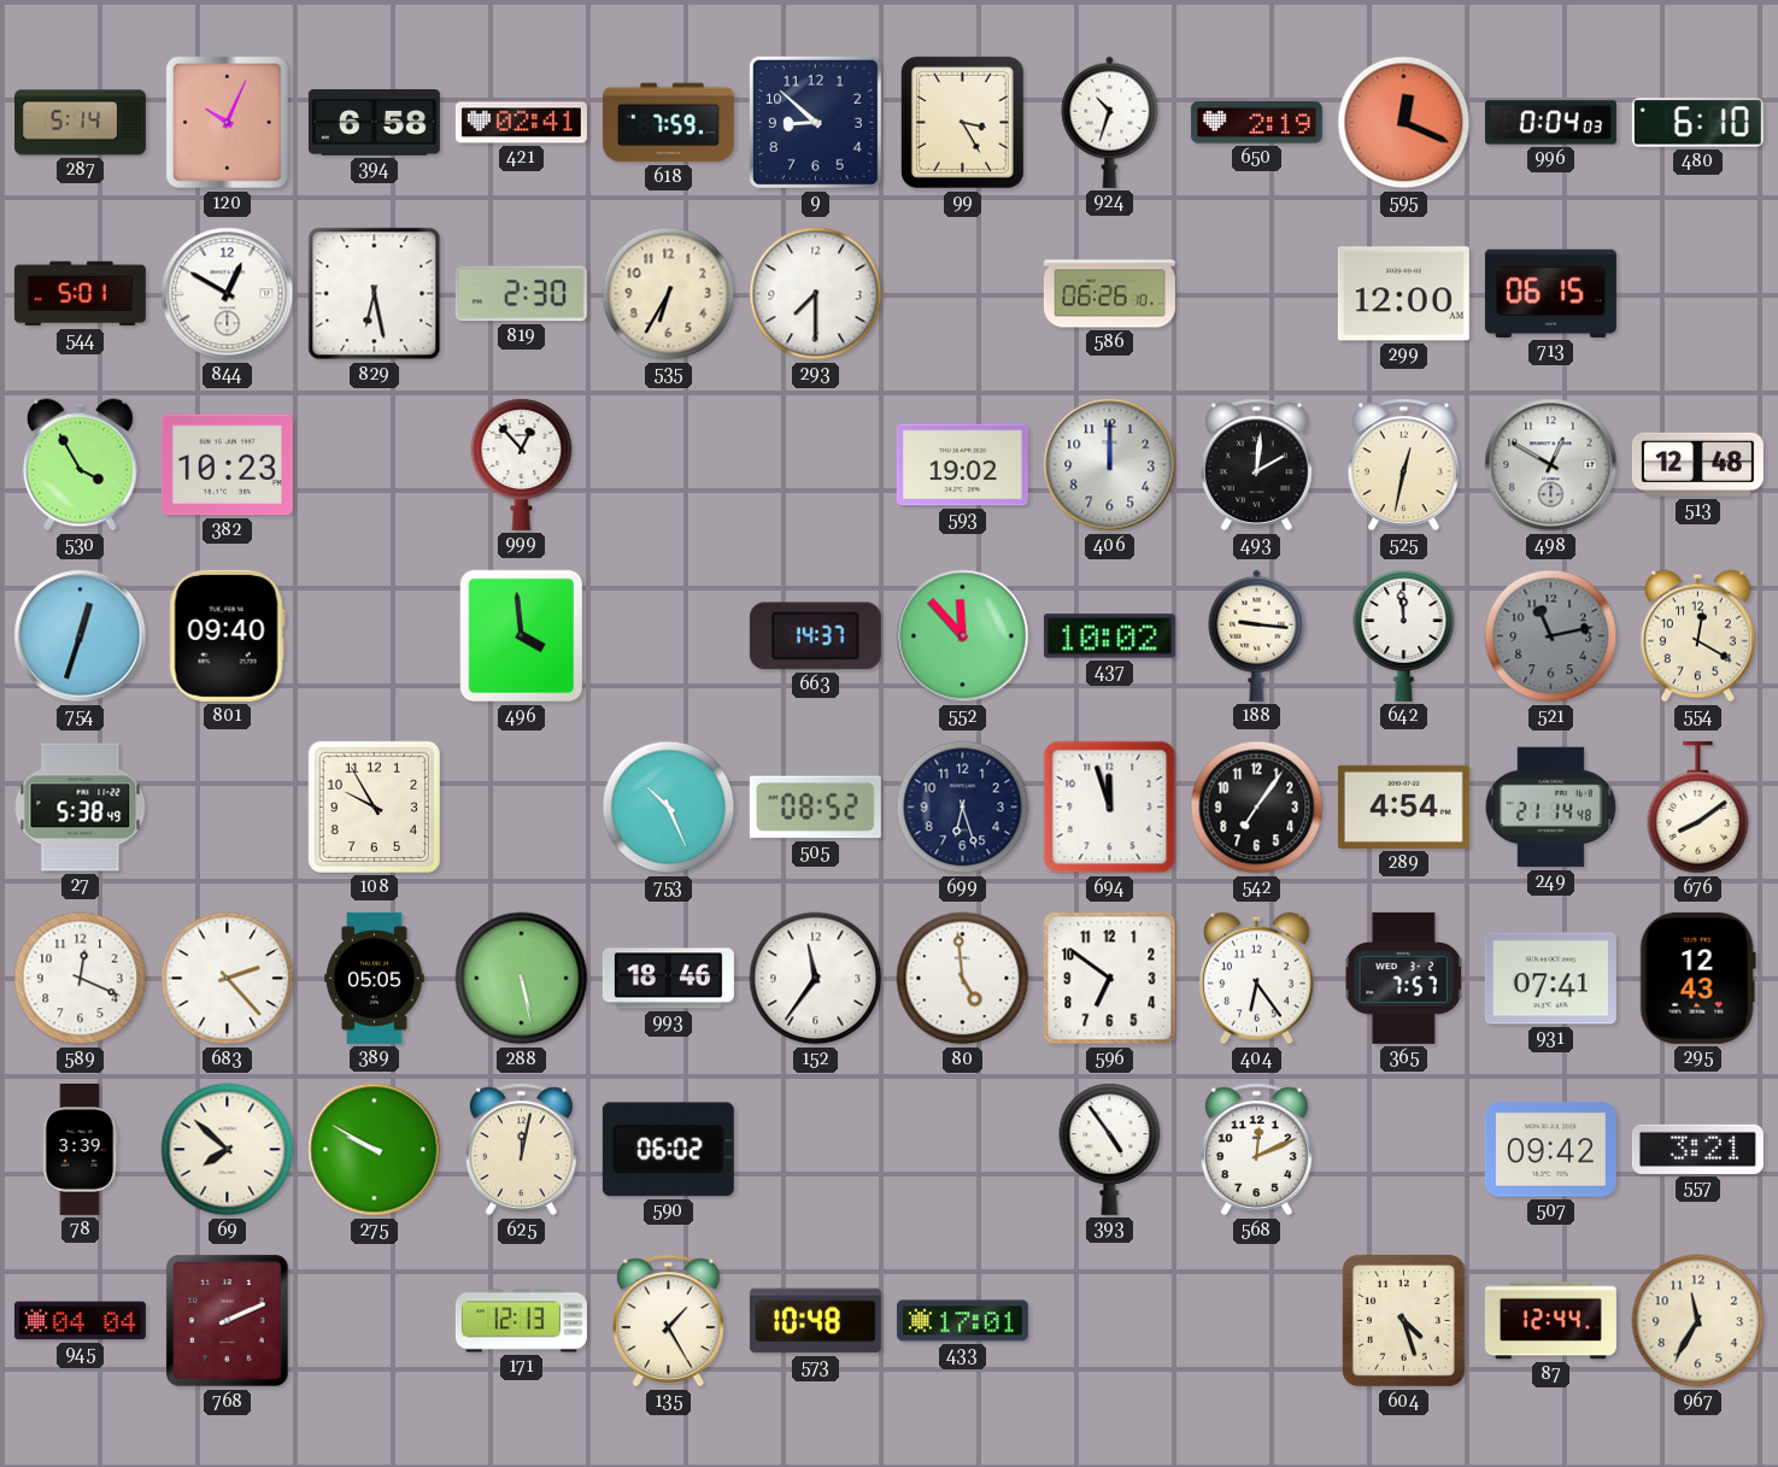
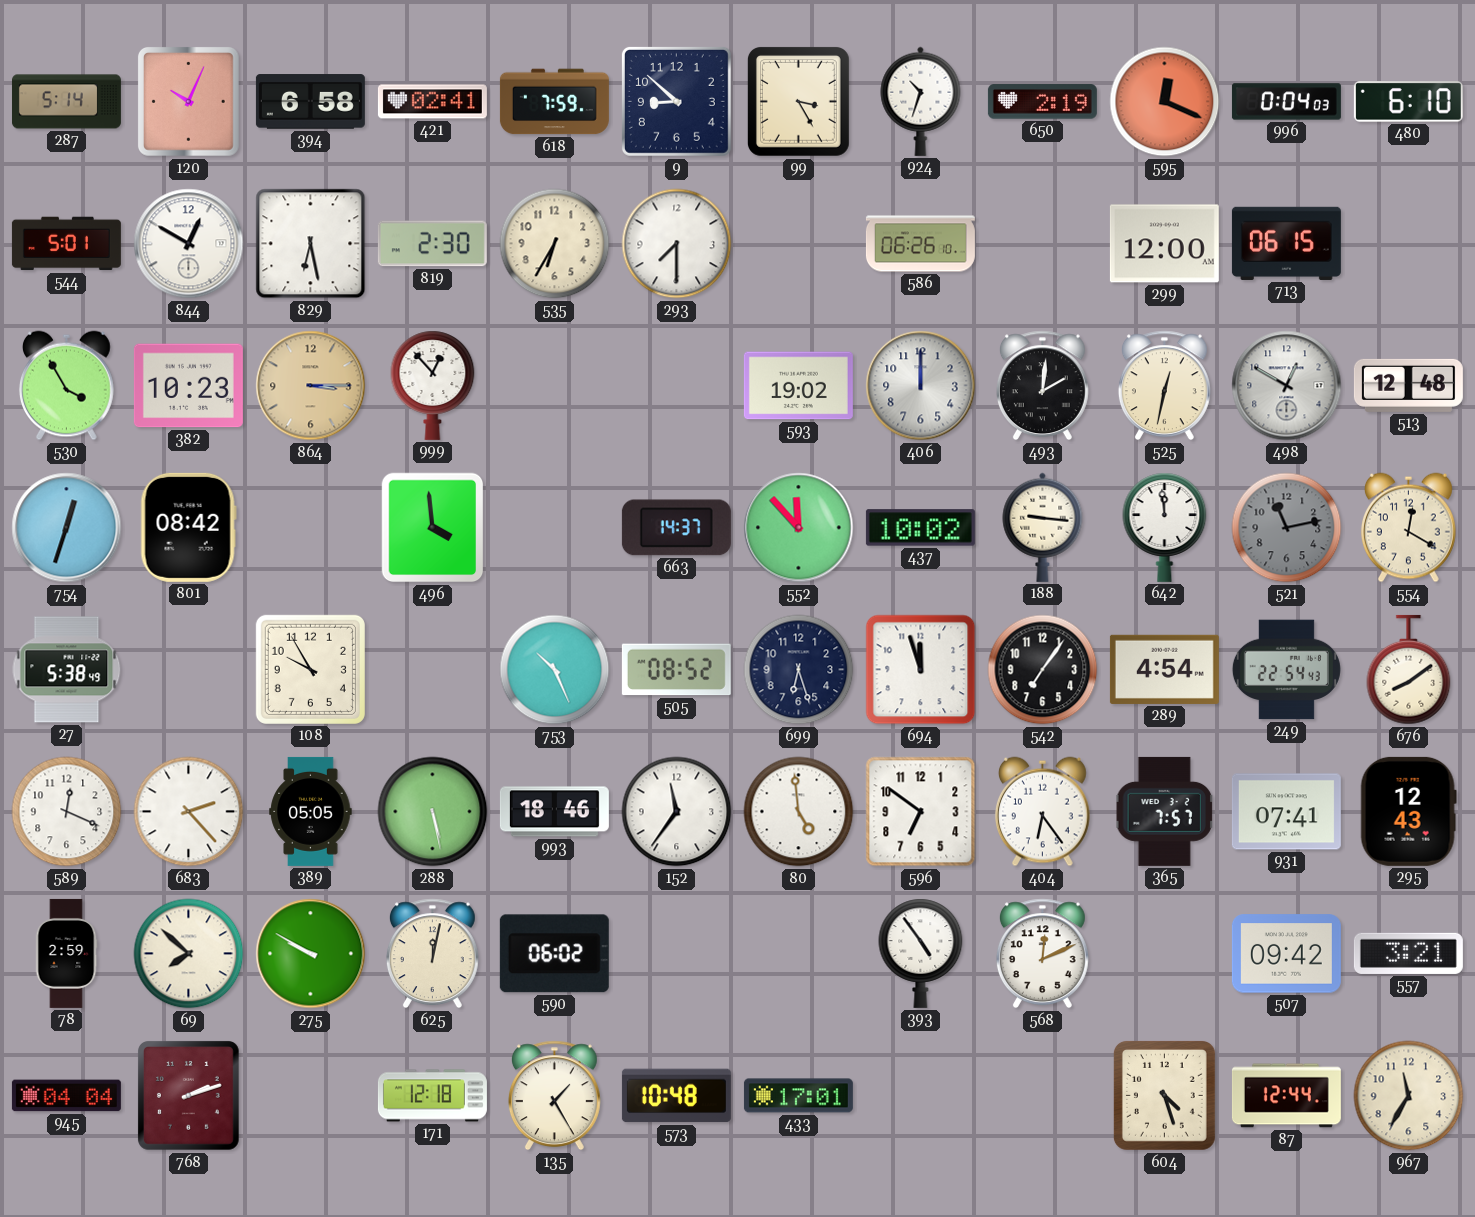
864: none -> 3:15
801: 09:40 -> 08:42
249: 21:14 -> 22:54
78: 3:39 -> 2:59
768: 2:11 -> 2:12
171: 12:13 -> 12:18
